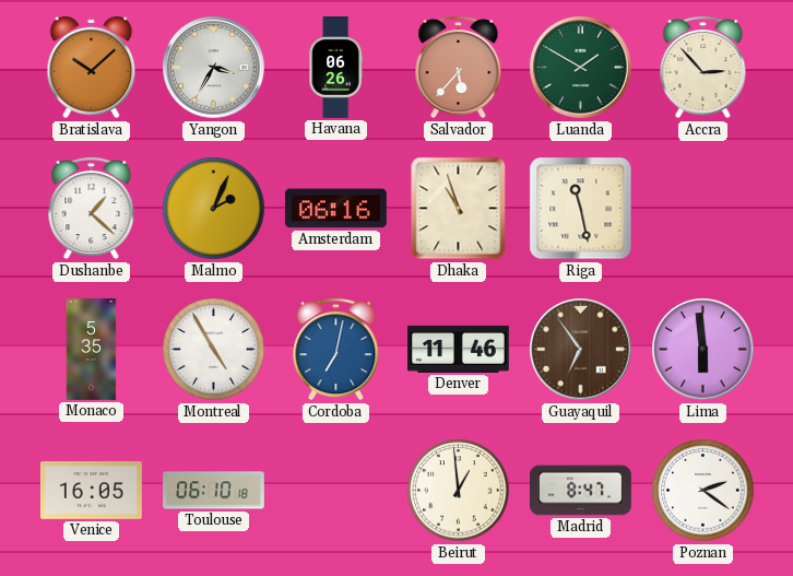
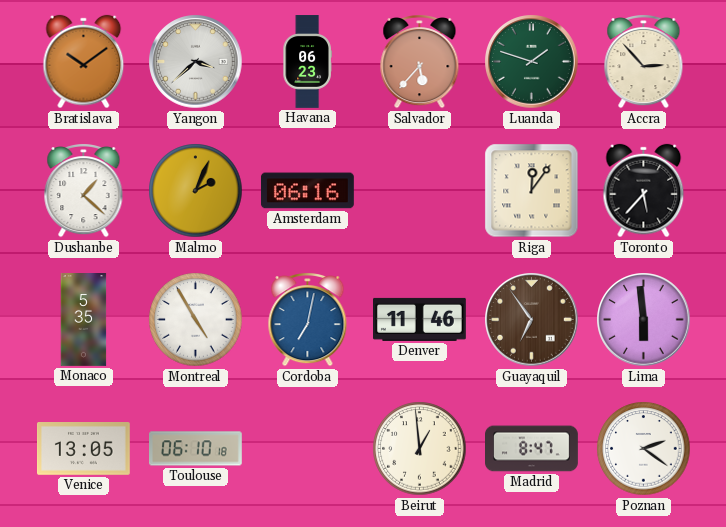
Bratislava: 10:08 -> 10:09
Yangon: 3:35 -> 3:38
Havana: 06:26 -> 06:23
Luanda: 1:50 -> 1:48
Dhaka: 10:57 -> none
Riga: 11:28 -> 12:06
Toronto: none -> 5:37
Venice: 16:05 -> 13:05
